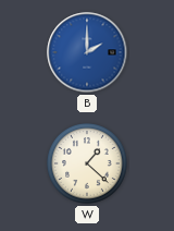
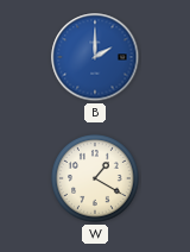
W: 1:22 -> 1:20
